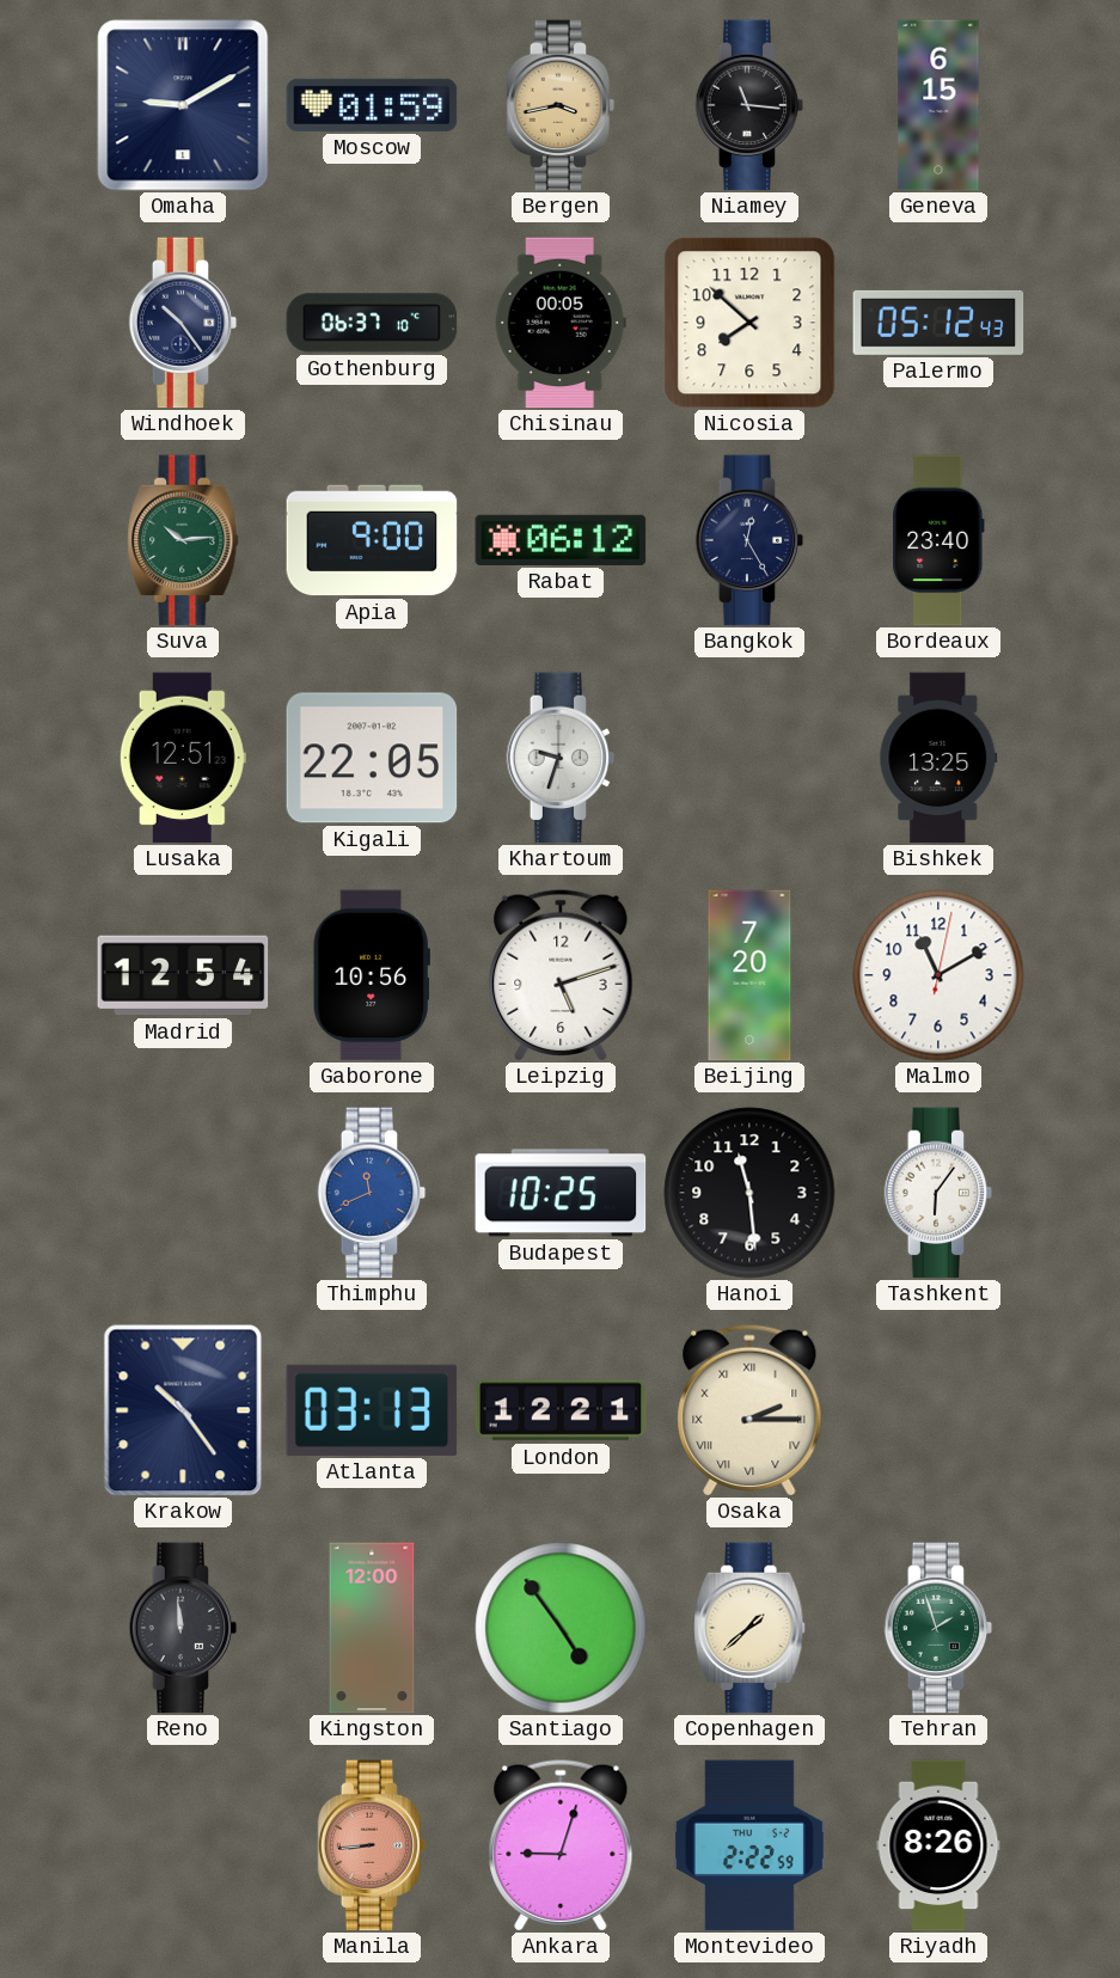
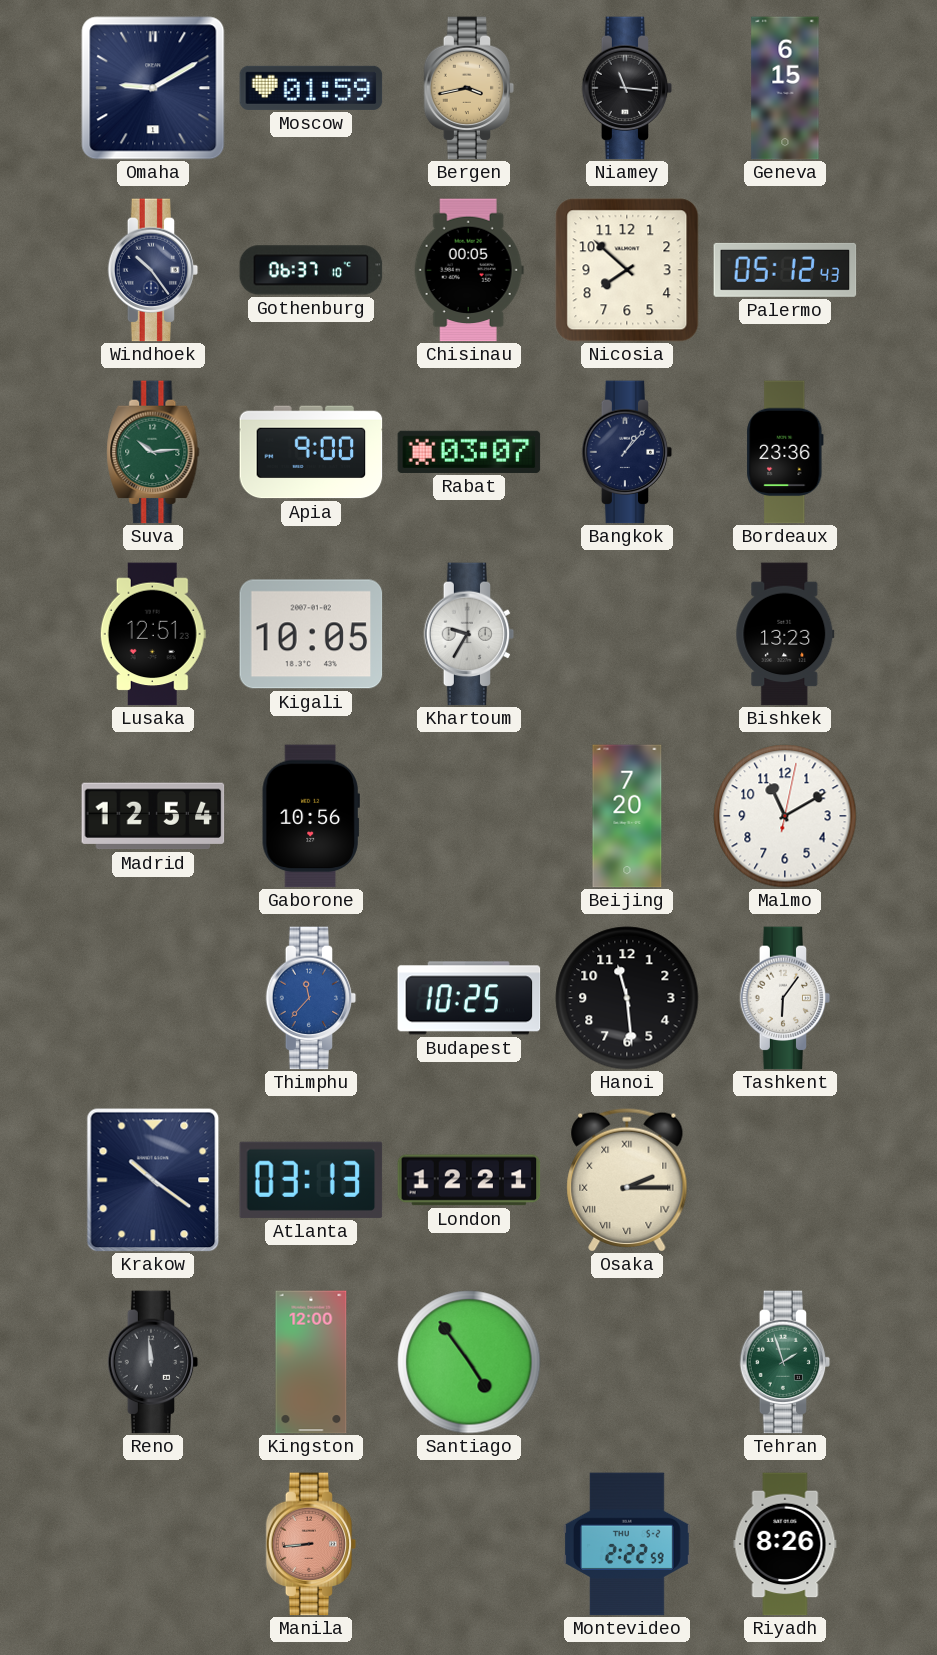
Rabat: 06:12 -> 03:07
Bangkok: 12:25 -> 1:07
Bordeaux: 23:40 -> 23:36
Kigali: 22:05 -> 10:05
Khartoum: 9:33 -> 9:35
Bishkek: 13:25 -> 13:23
Leipzig: 5:12 -> none
Thimphu: 11:41 -> 11:37
Krakow: 10:24 -> 10:21
Copenhagen: 1:38 -> none
Ankara: 9:03 -> none
